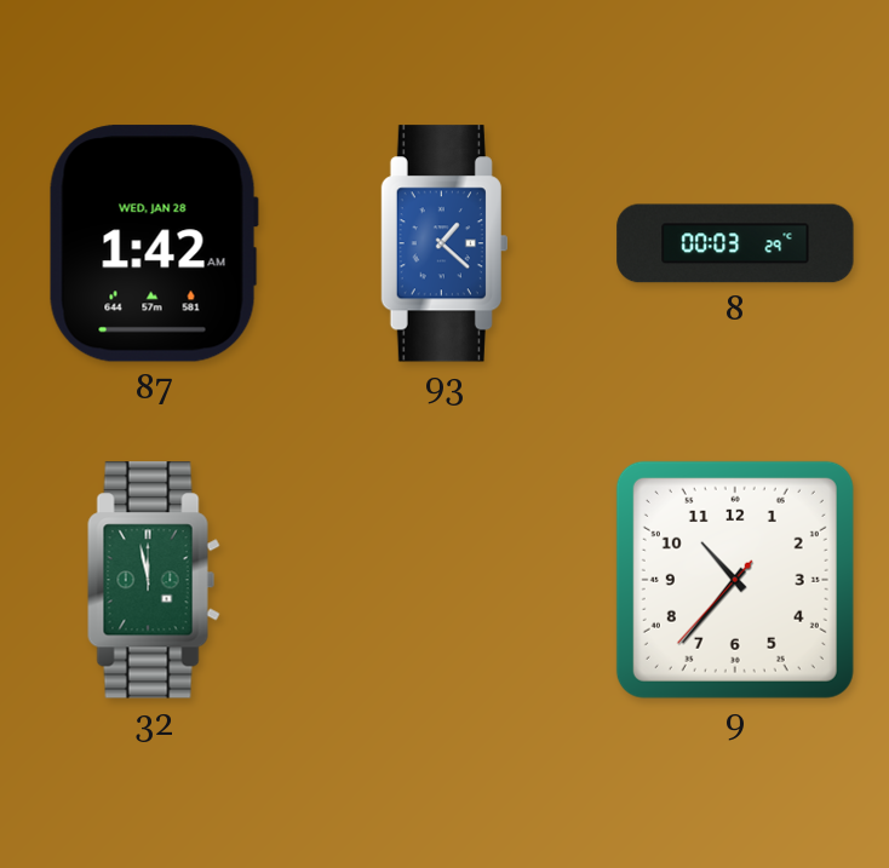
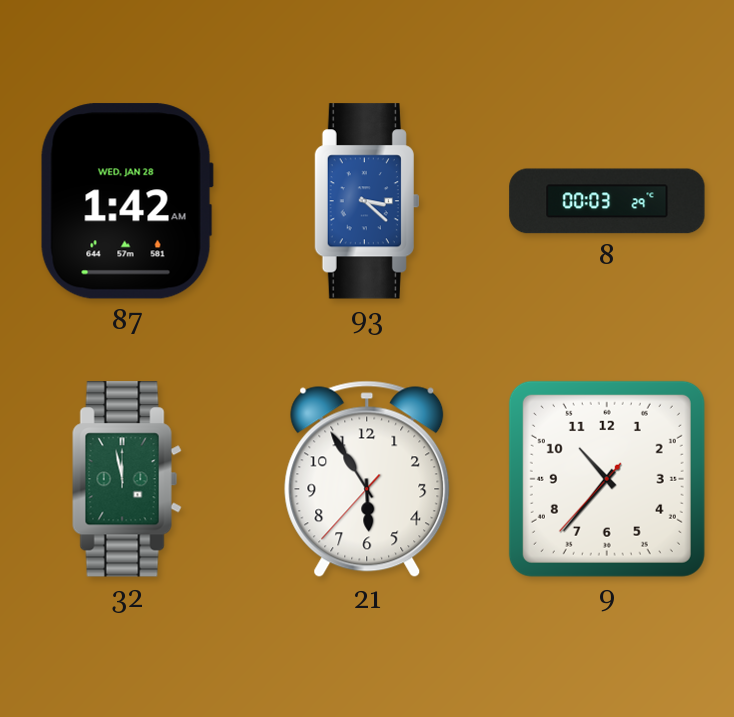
93: 1:22 -> 3:22
21: none -> 5:54
